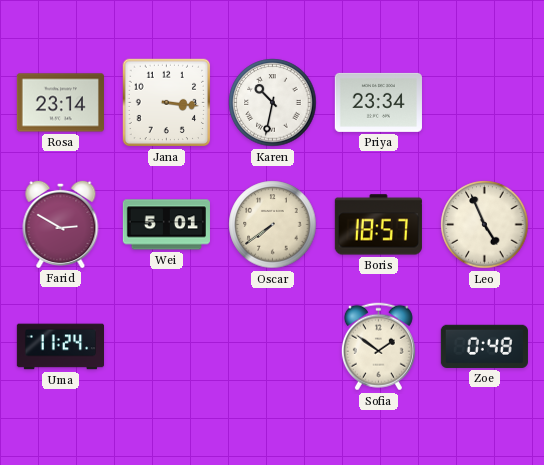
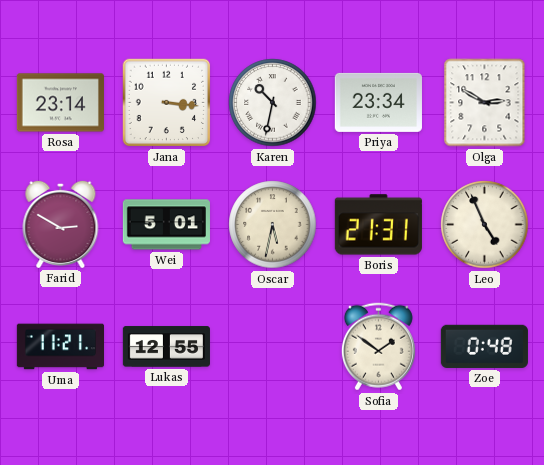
Olga: none -> 2:50
Oscar: 7:39 -> 5:32
Boris: 18:57 -> 21:31
Uma: 11:24 -> 11:21
Lukas: none -> 12:55
